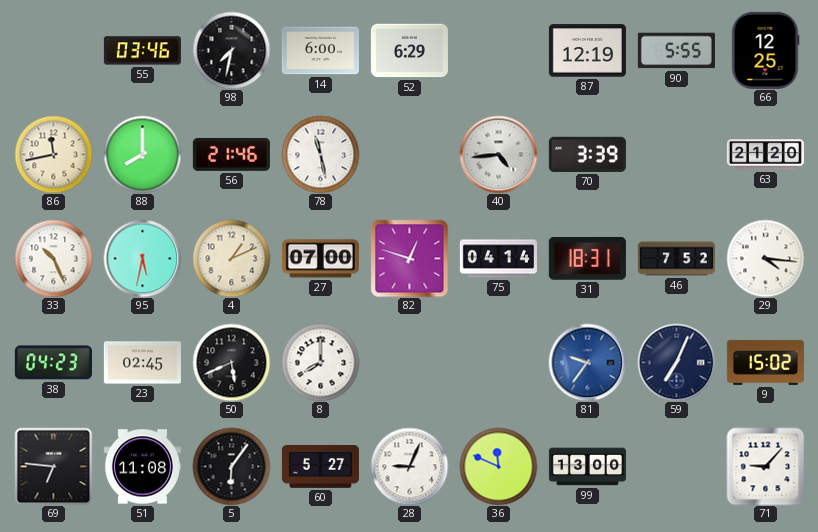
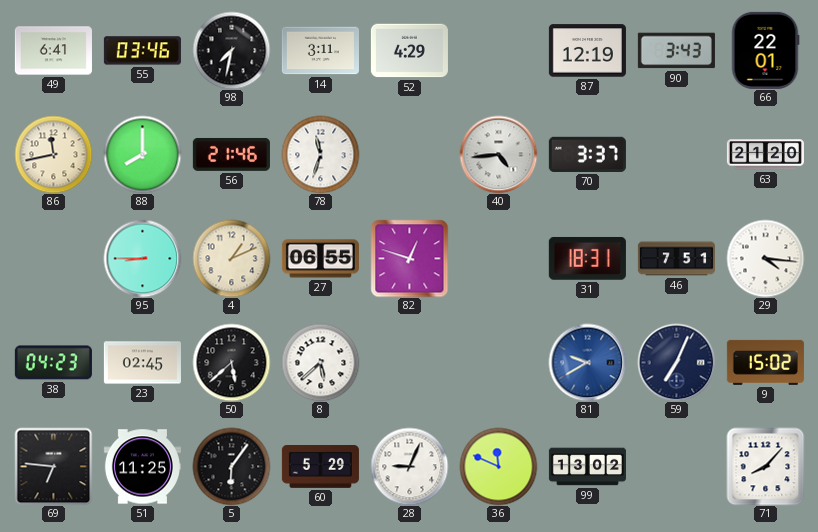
49: none -> 6:41
14: 6:00 -> 3:11
52: 6:29 -> 4:29
90: 5:55 -> 3:43
66: 12:25 -> 22:01
78: 11:28 -> 11:33
70: 3:39 -> 3:37
33: 10:26 -> none
95: 5:32 -> 8:45
27: 07:00 -> 06:55
75: 04:14 -> none
46: 7:52 -> 7:51
50: 5:41 -> 5:38
8: 8:00 -> 5:38
81: 9:36 -> 9:40
51: 11:08 -> 11:25
60: 5:27 -> 5:29
99: 13:00 -> 13:02
71: 9:07 -> 8:07
